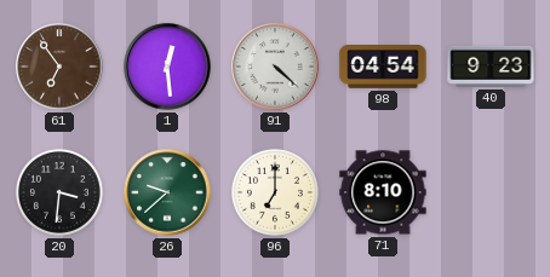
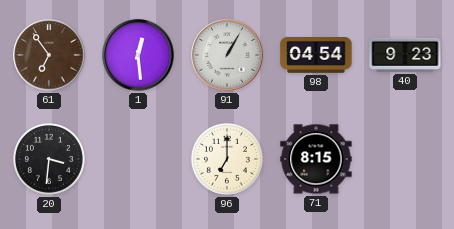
91: 4:22 -> 1:05
26: 9:38 -> none
71: 8:10 -> 8:15
